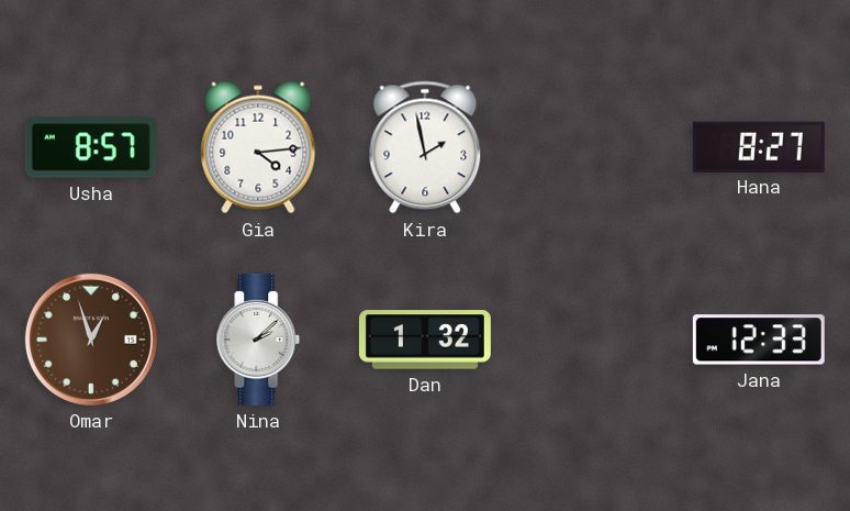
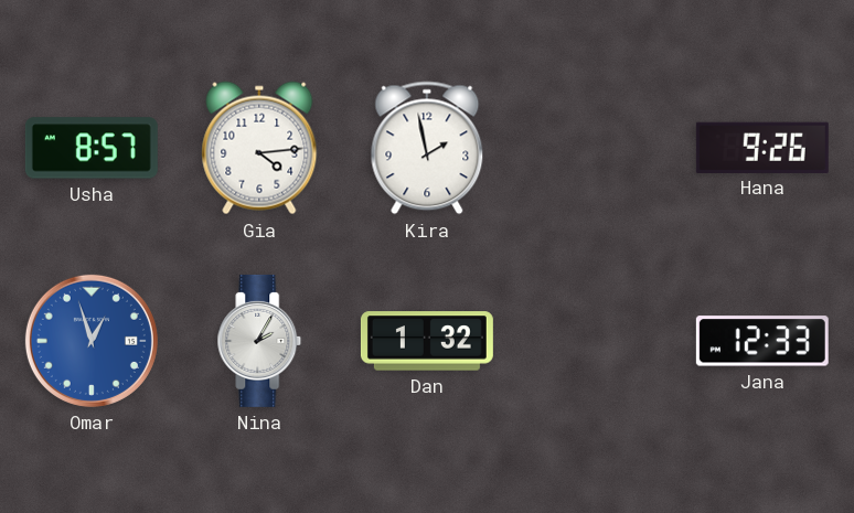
Hana: 8:27 -> 9:26
Omar dial: brown -> blue
Nina: 2:08 -> 2:05
